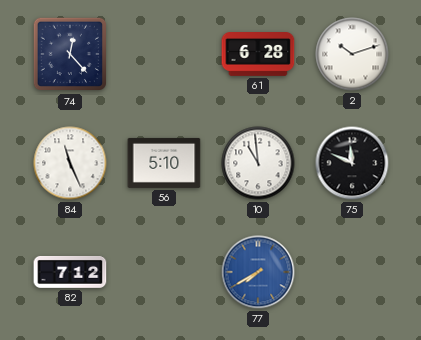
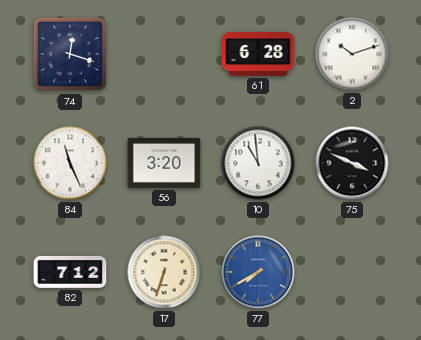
74: 12:23 -> 12:18
56: 5:10 -> 3:20
75: 11:49 -> 3:49
17: none -> 6:33
